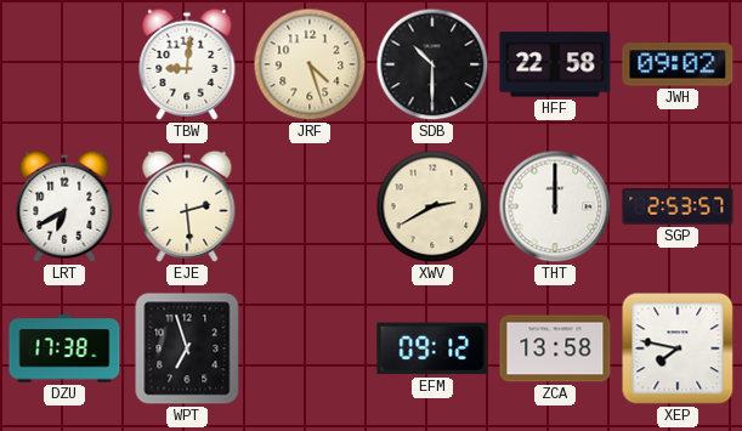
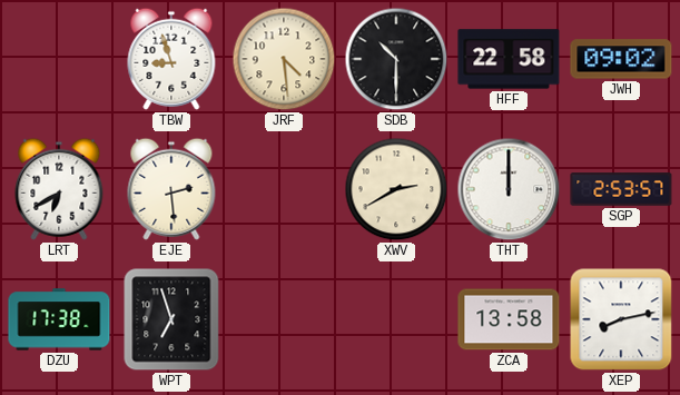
TBW: 9:01 -> 8:57
JRF: 4:27 -> 4:29
EFM: 09:12 -> none
XEP: 7:47 -> 8:13
